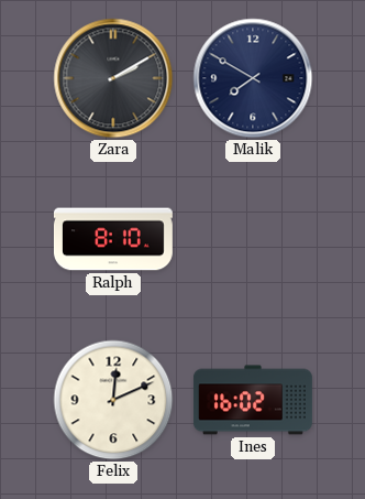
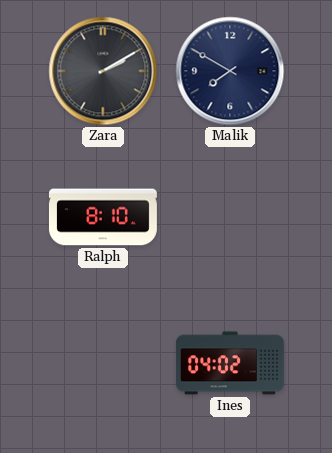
Felix: 12:11 -> none
Ines: 16:02 -> 04:02
